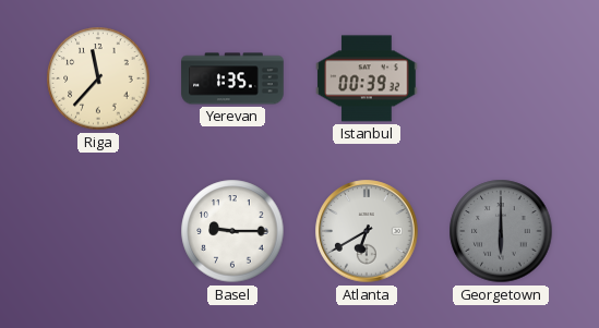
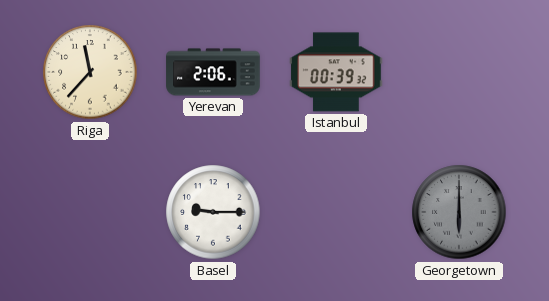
Yerevan: 1:35 -> 2:06
Atlanta: 6:40 -> none
